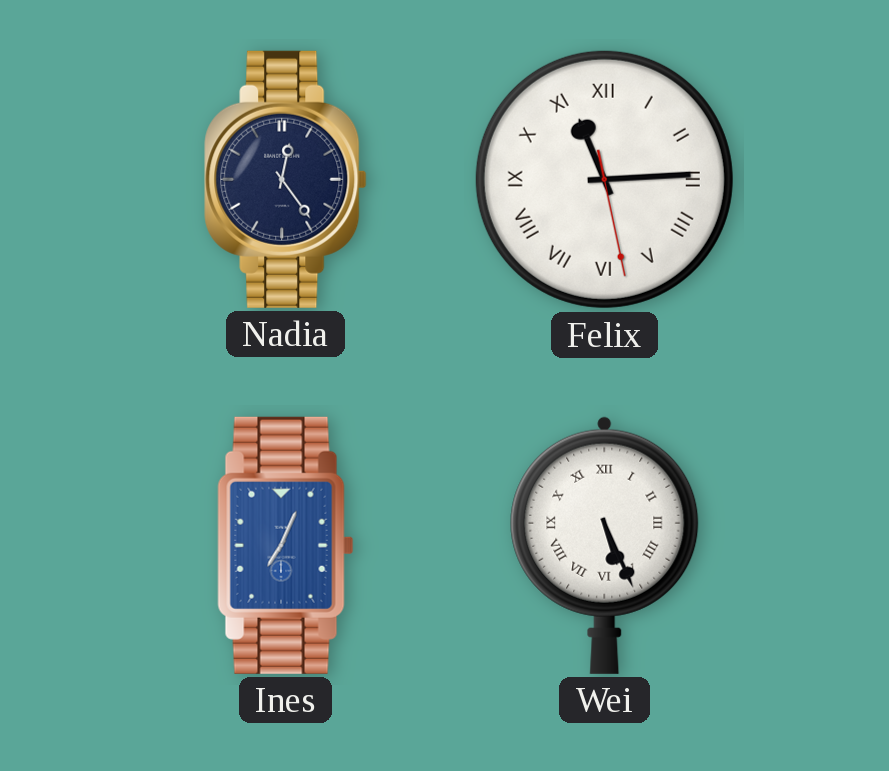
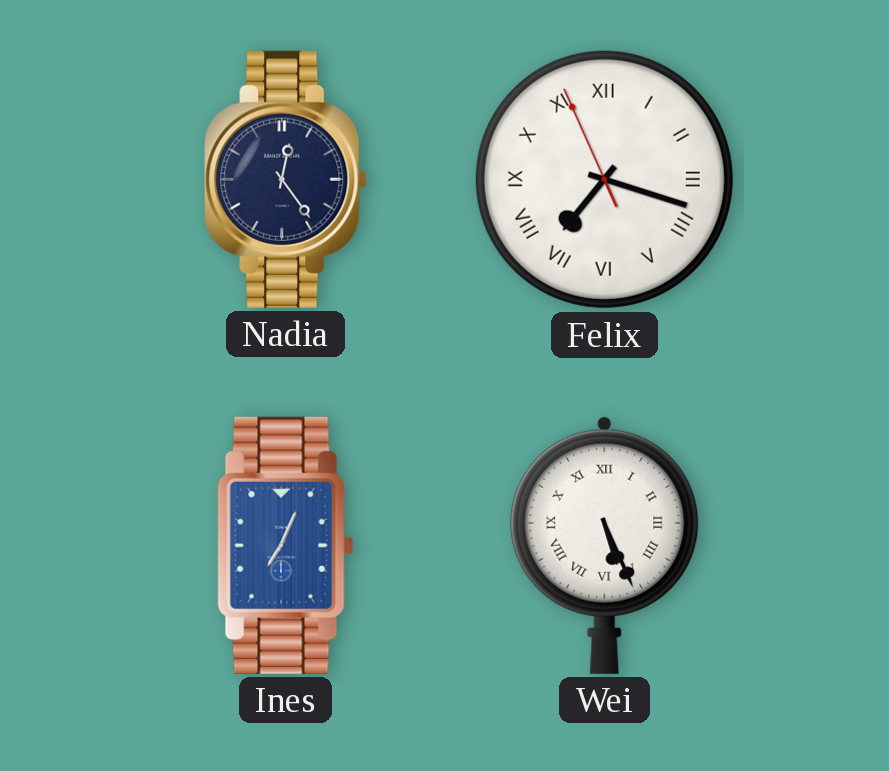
Felix: 11:14 -> 7:17
